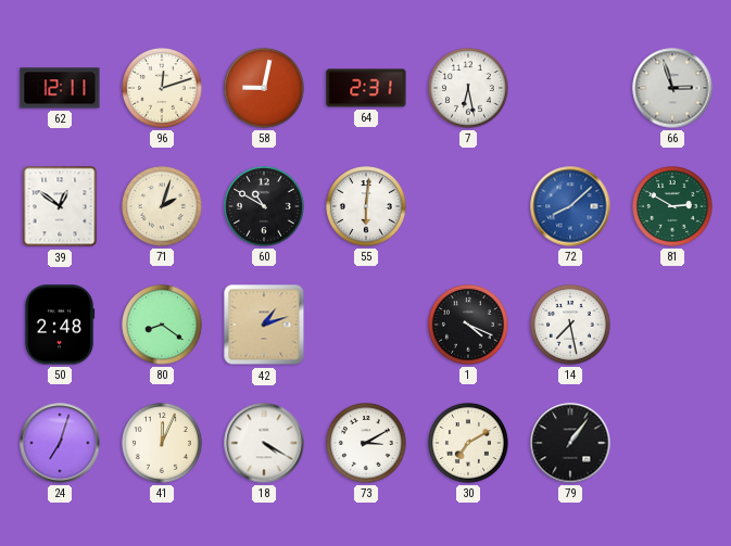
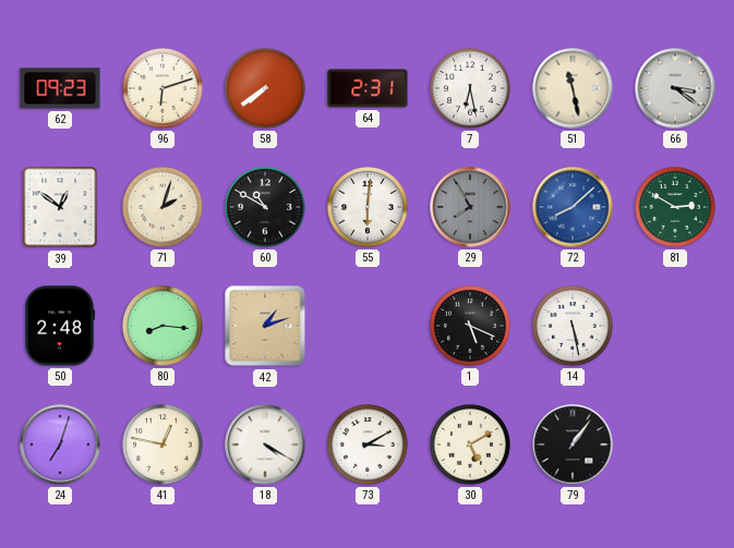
62: 12:11 -> 09:23
96: 12:12 -> 6:12
58: 9:02 -> 7:39
51: none -> 11:28
66: 2:57 -> 3:21
29: none -> 7:55
80: 8:21 -> 8:16
1: 4:19 -> 5:19
14: 7:28 -> 5:28
41: 12:04 -> 12:47
30: 7:10 -> 5:10
